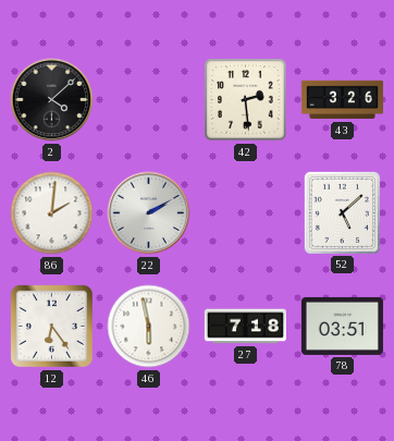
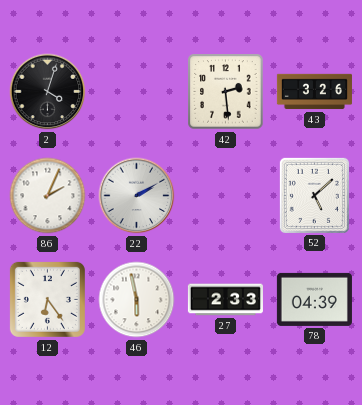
2: 4:08 -> 4:03
86: 2:01 -> 2:04
27: 7:18 -> 2:33
78: 03:51 -> 04:39
